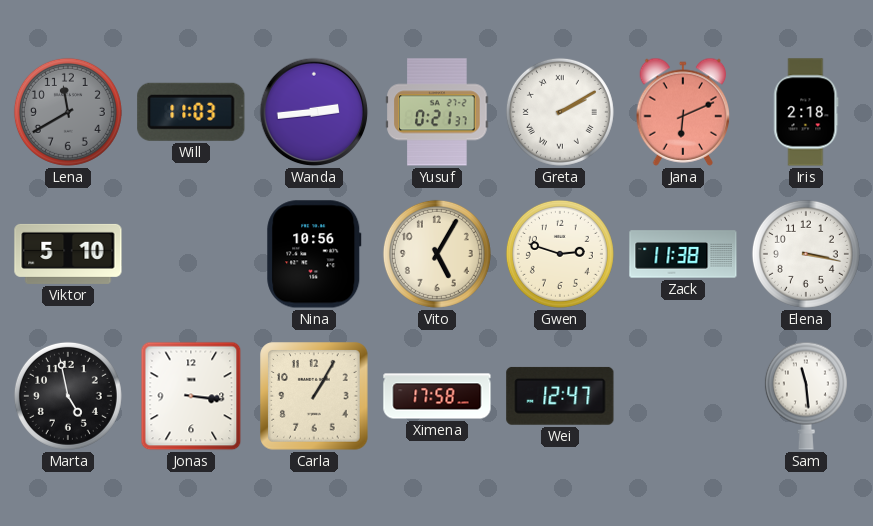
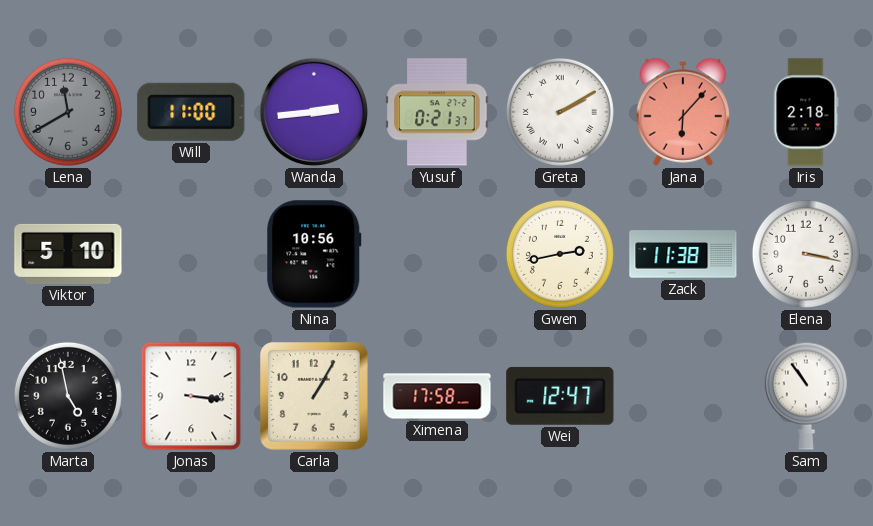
Will: 11:03 -> 11:00
Jana: 6:11 -> 6:07
Vito: 5:05 -> none
Gwen: 2:48 -> 2:43
Sam: 11:29 -> 10:54
